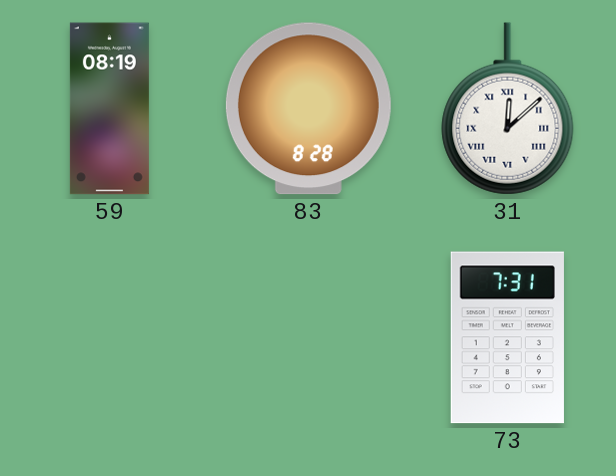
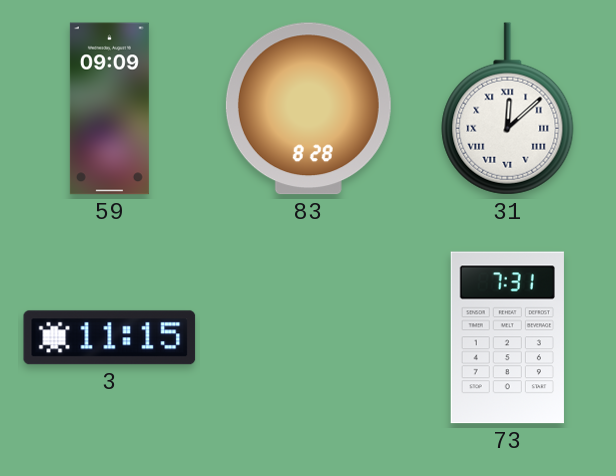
59: 08:19 -> 09:09
3: none -> 11:15
